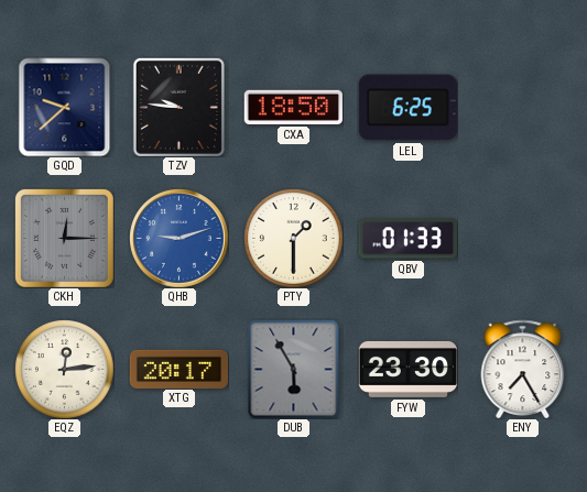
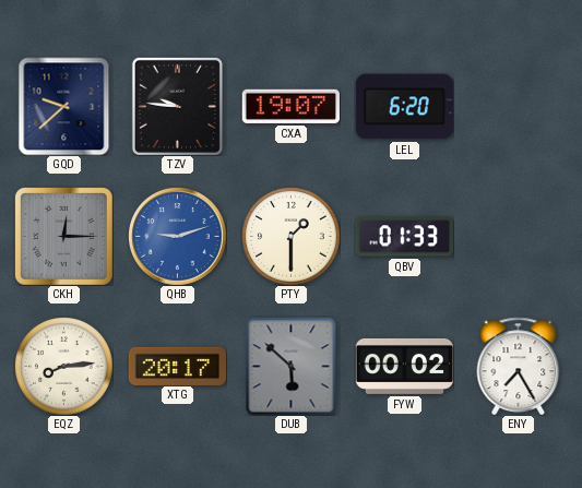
CXA: 18:50 -> 19:07
LEL: 6:25 -> 6:20
EQZ: 12:14 -> 8:14
DUB: 5:55 -> 5:52
FYW: 23:30 -> 00:02
